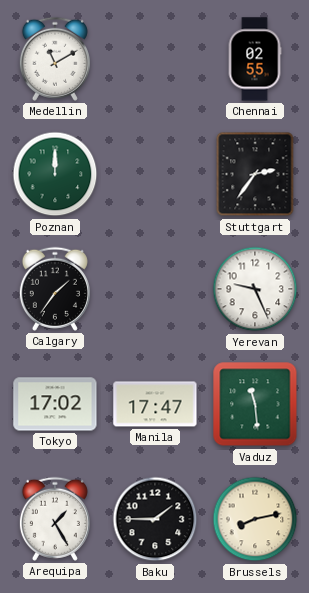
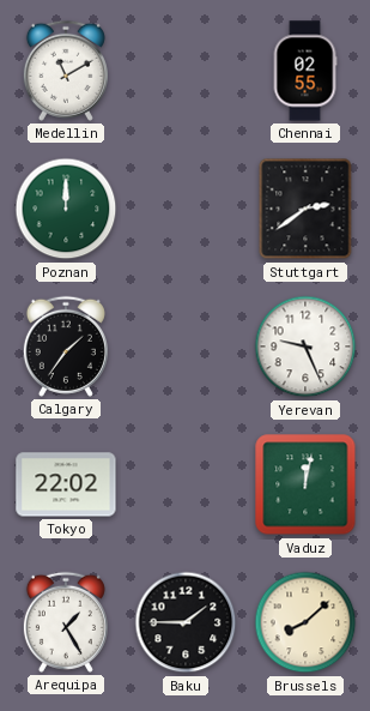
Stuttgart: 2:36 -> 2:39
Tokyo: 17:02 -> 22:02
Manila: 17:47 -> none
Vaduz: 11:29 -> 12:02
Brussels: 8:13 -> 8:08
